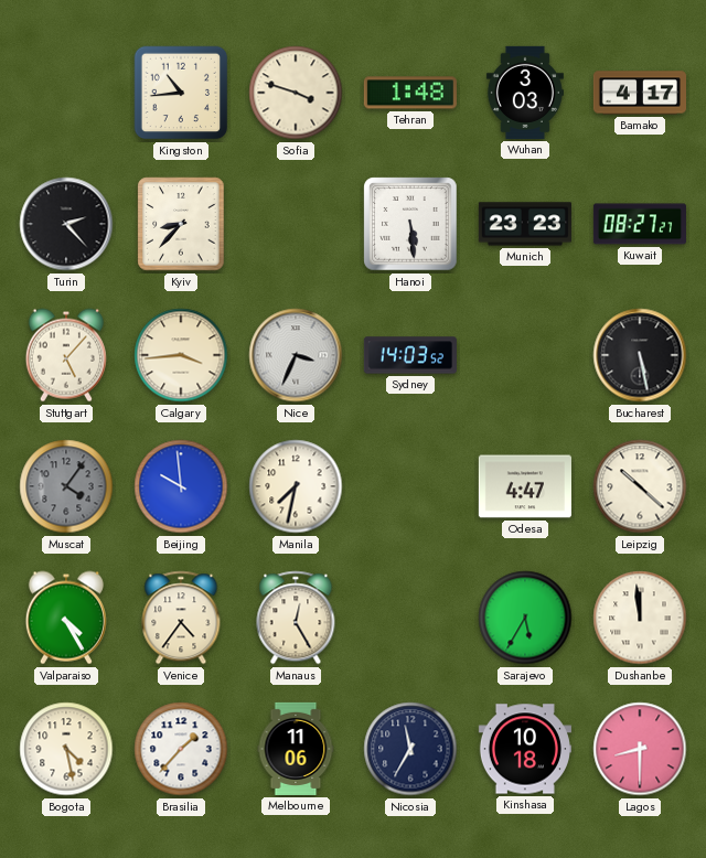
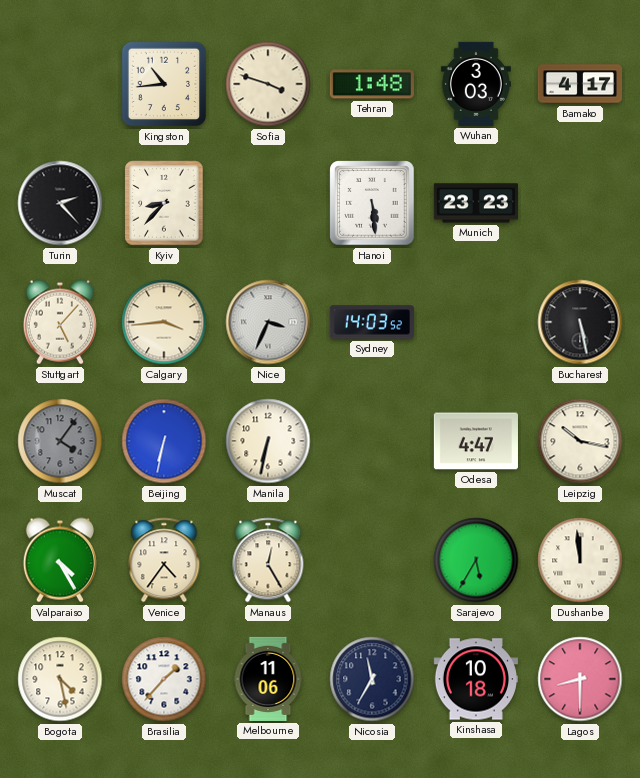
Kuwait: 08:27 -> none
Beijing: 9:59 -> 6:32
Manila: 7:32 -> 6:32
Leipzig: 10:22 -> 10:17
